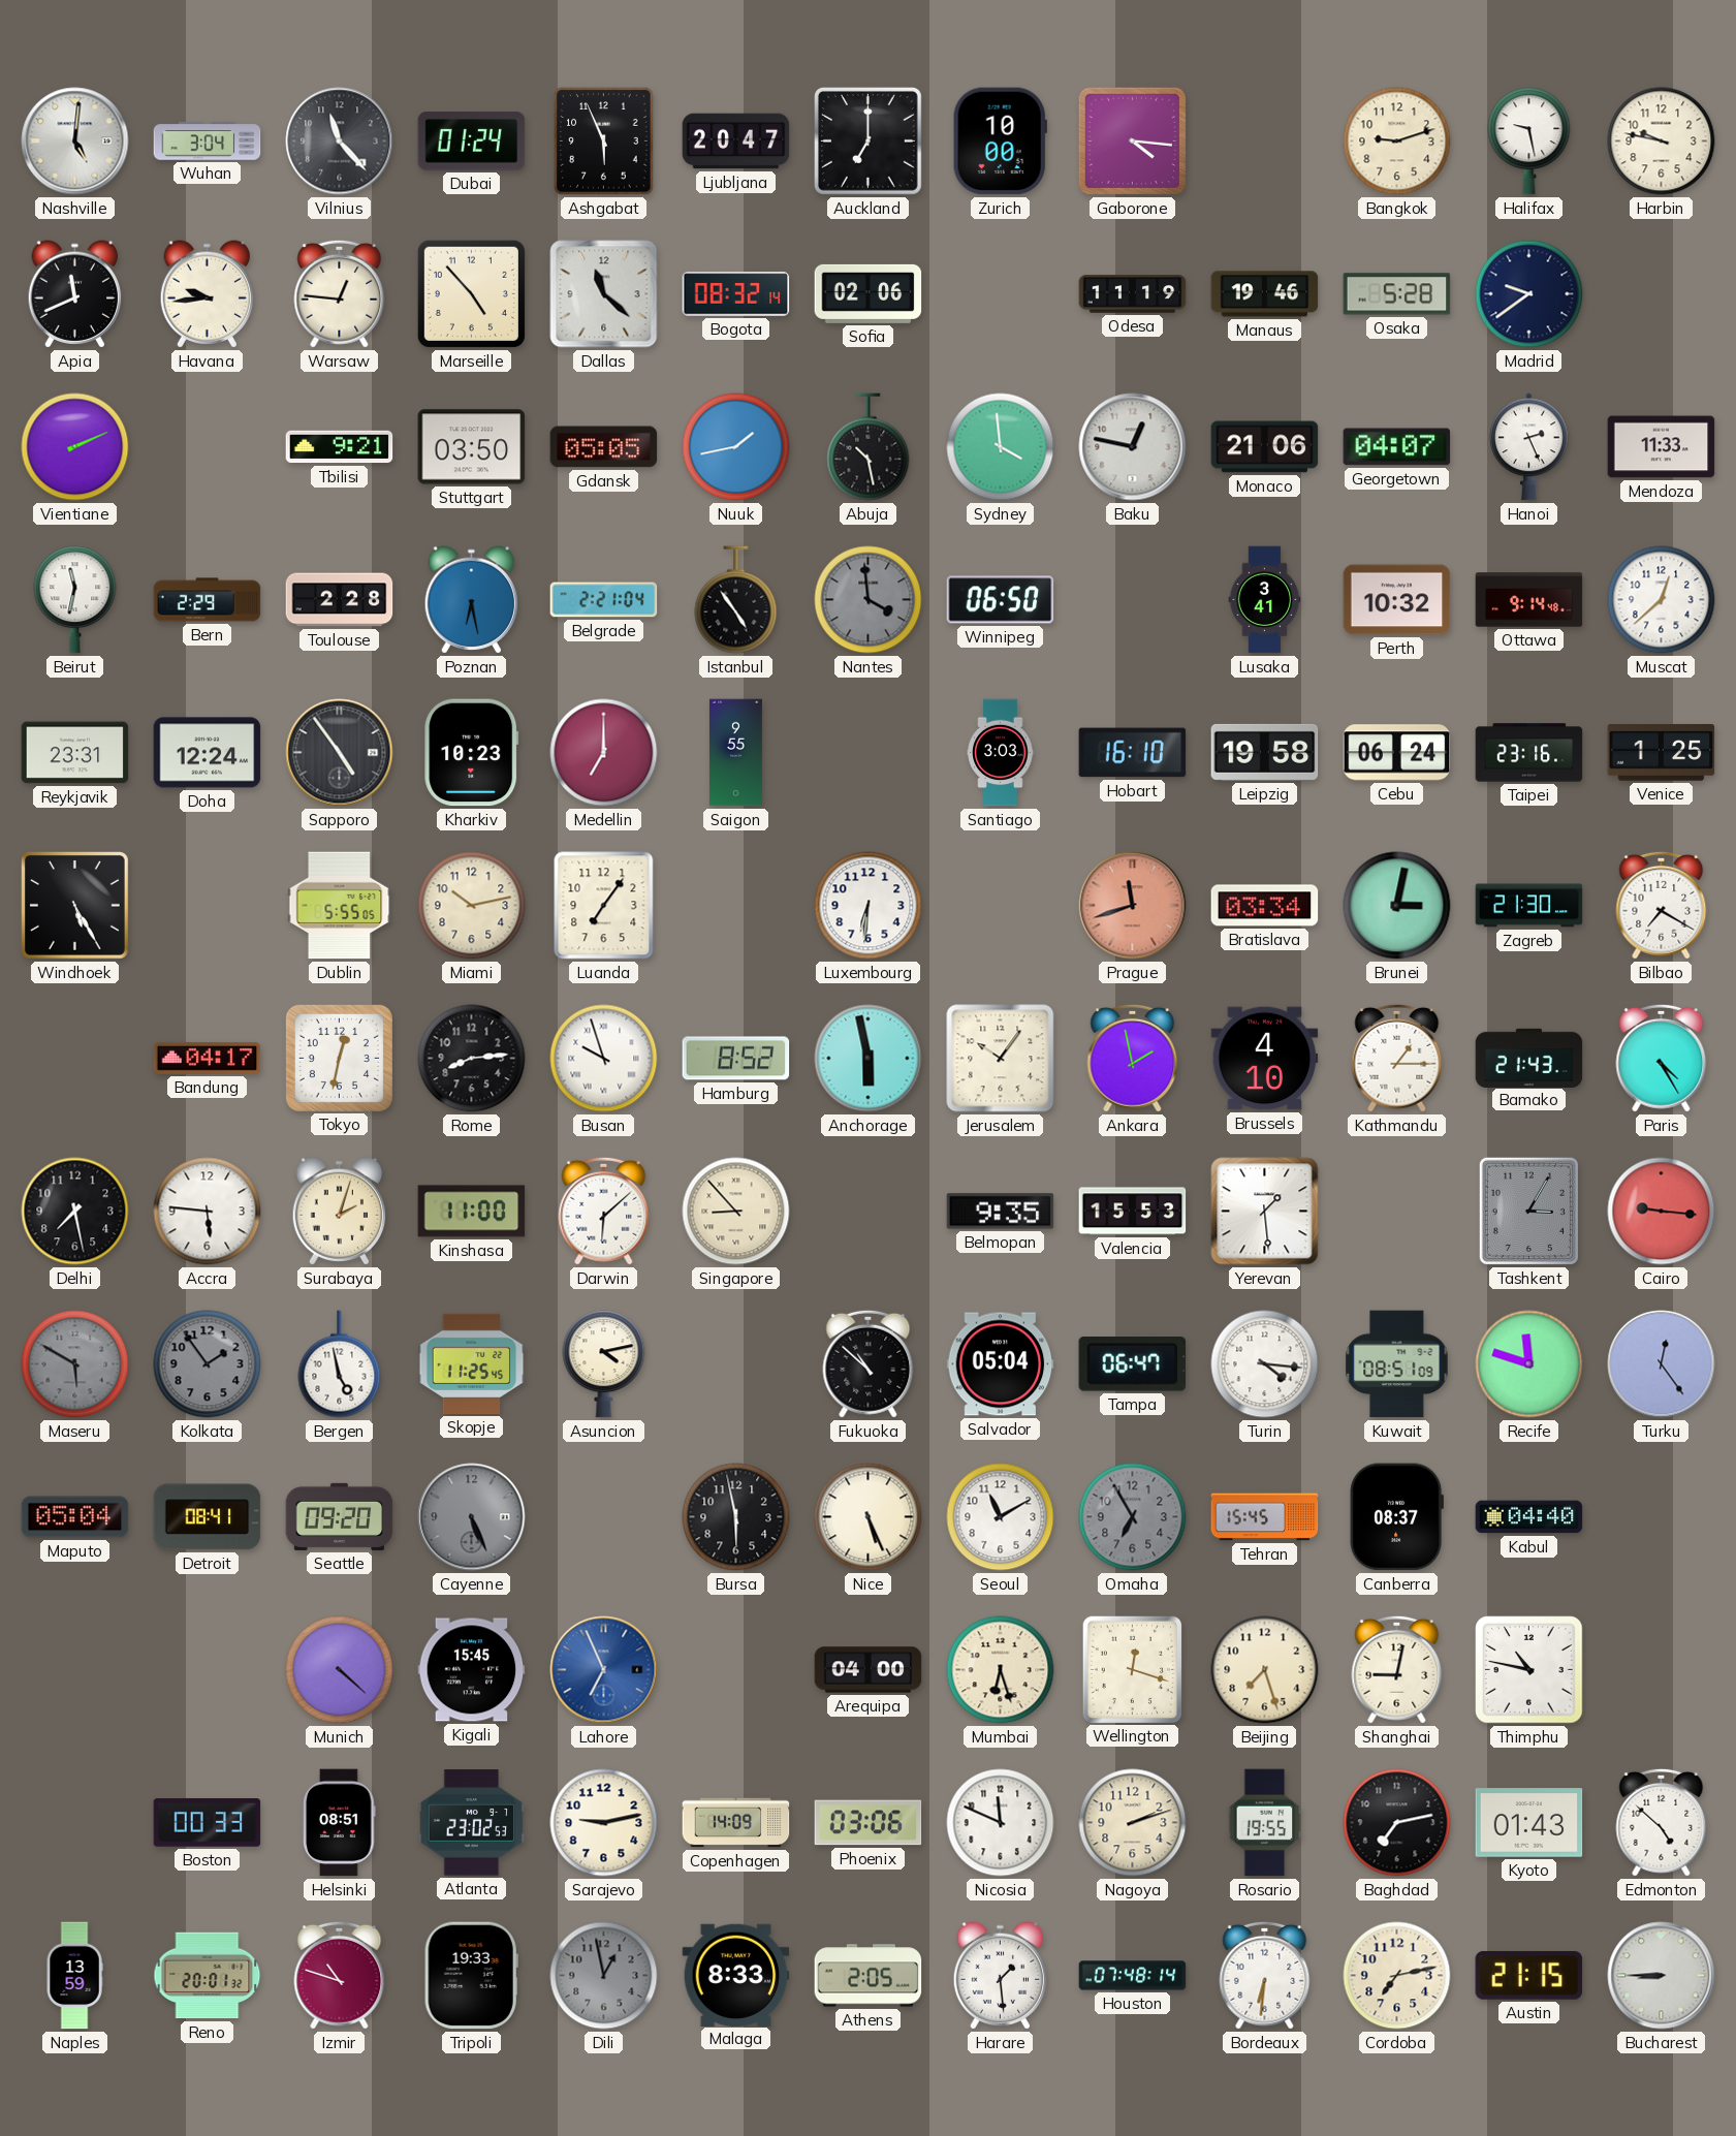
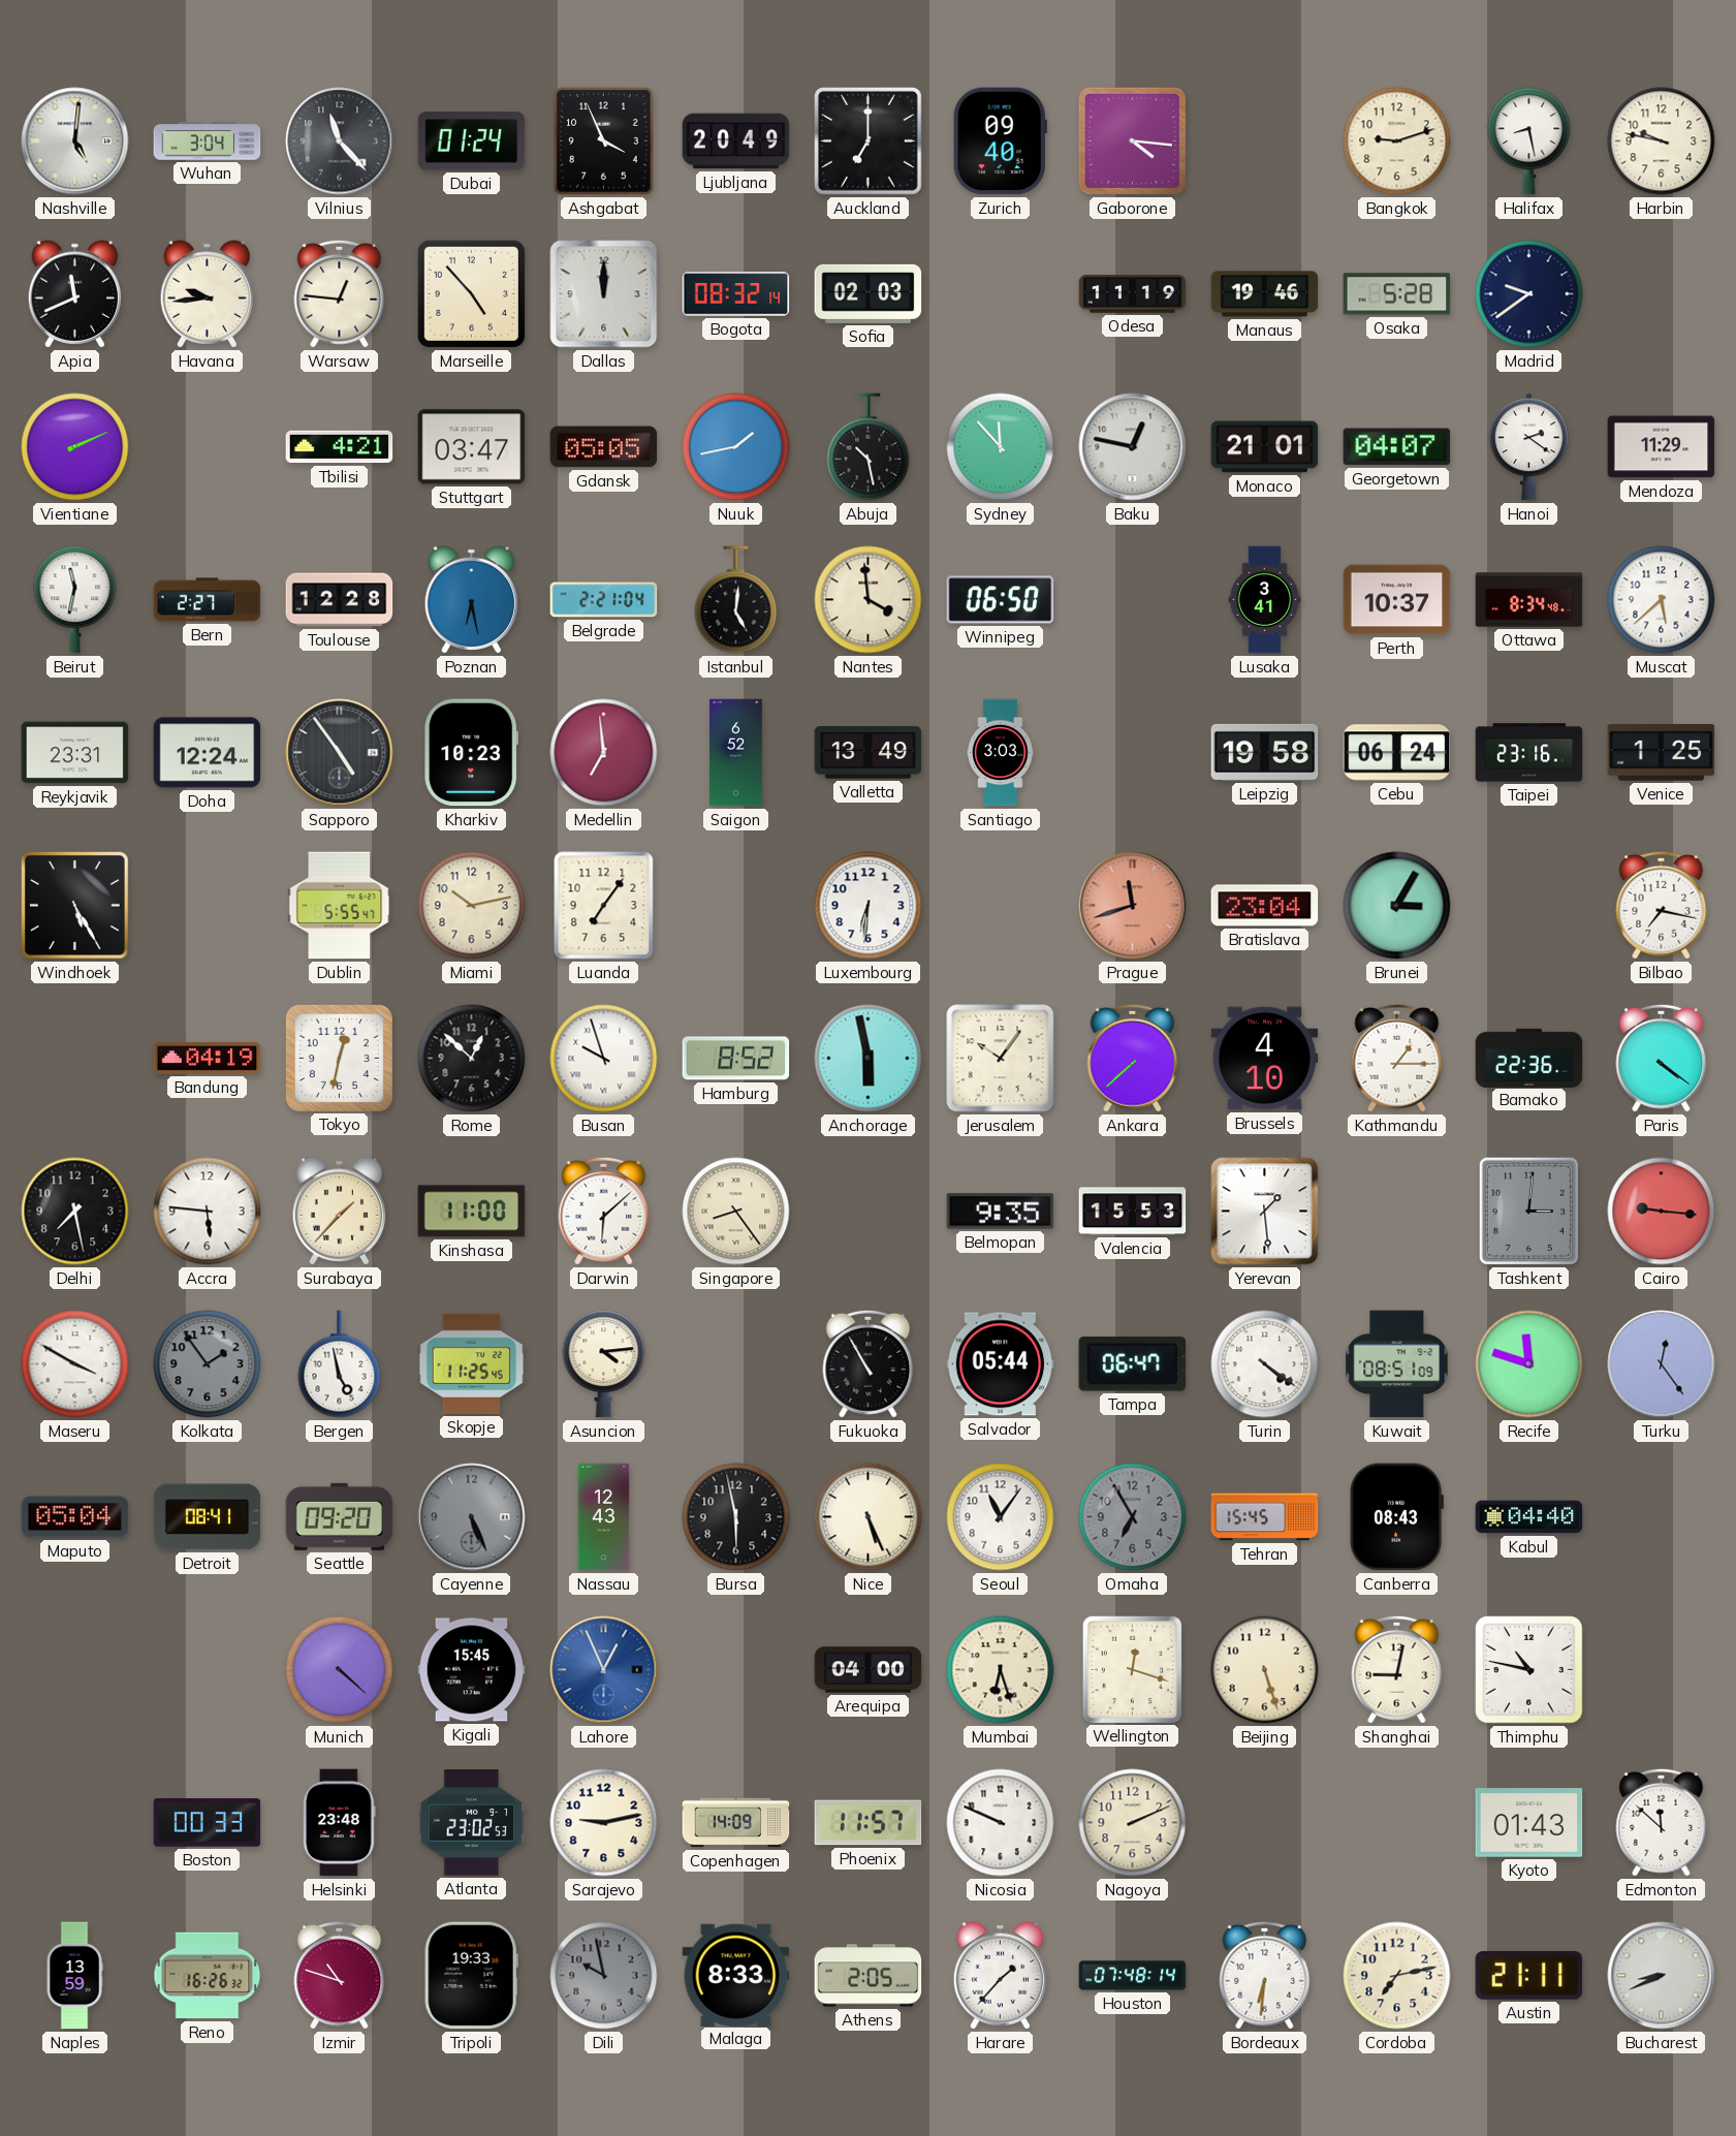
Ashgabat: 5:56 -> 3:56
Ljubljana: 20:47 -> 20:49
Zurich: 10:00 -> 09:40
Halifax: 9:28 -> 8:28
Dallas: 11:22 -> 12:00
Sofia: 02:06 -> 02:03
Tbilisi: 9:21 -> 4:21
Stuttgart: 03:50 -> 03:47
Sydney: 3:59 -> 11:53
Monaco: 21:06 -> 21:01
Hanoi: 2:26 -> 2:21
Mendoza: 11:33 -> 11:29
Bern: 2:29 -> 2:27
Toulouse: 2:28 -> 12:28
Istanbul: 4:54 -> 5:01
Nantes dial: grey -> cream
Perth: 10:32 -> 10:37
Ottawa: 9:14 -> 8:34
Muscat: 12:38 -> 5:38
Medellin: 7:00 -> 6:59
Saigon: 9:55 -> 6:52
Valletta: none -> 13:49
Hobart: 16:10 -> none
Dublin: 5:55:05 -> 5:55:47
Bratislava: 03:34 -> 23:04
Brunei: 3:02 -> 3:05
Zagreb: 21:30 -> none
Bilbao: 7:20 -> 7:17
Bandung: 04:17 -> 04:19
Rome: 8:14 -> 12:52
Ankara: 1:58 -> 7:38
Bamako: 21:43 -> 22:36
Paris: 4:25 -> 4:21
Surabaya: 2:03 -> 1:37
Singapore: 8:53 -> 8:24
Tashkent: 3:05 -> 3:01
Maseru: 5:50 -> 3:50
Maseru dial: grey -> white
Asuncion: 4:13 -> 4:14
Fukuoka: 10:52 -> 10:55
Salvador: 05:04 -> 05:44
Turin: 4:16 -> 4:21
Nassau: none -> 12:43
Seoul: 11:10 -> 11:06
Canberra: 08:37 -> 08:43
Lahore: 6:56 -> 12:56
Beijing: 7:27 -> 5:27
Helsinki: 08:51 -> 23:48
Phoenix: 03:06 -> 11:57
Nicosia: 11:49 -> 9:49
Nagoya: 2:12 -> 2:11
Rosario: 19:55 -> none
Baghdad: 7:13 -> none
Edmonton: 4:52 -> 11:52
Reno: 20:01 -> 16:26
Dili: 12:58 -> 9:58
Harare: 1:29 -> 1:37
Austin: 21:15 -> 21:11
Bucharest: 8:45 -> 8:41
